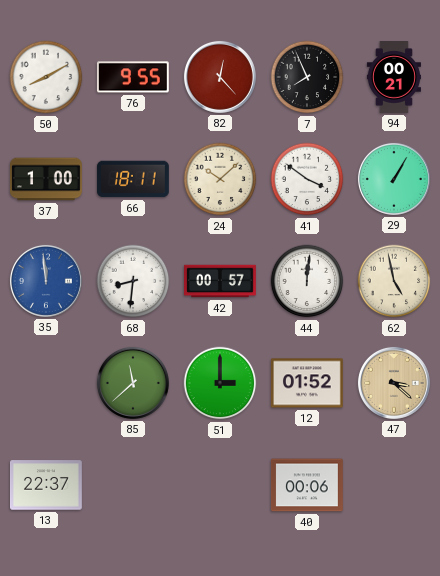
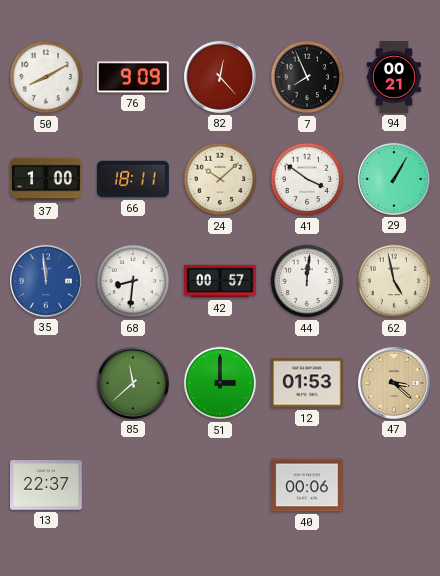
76: 9:55 -> 9:09
12: 01:52 -> 01:53
